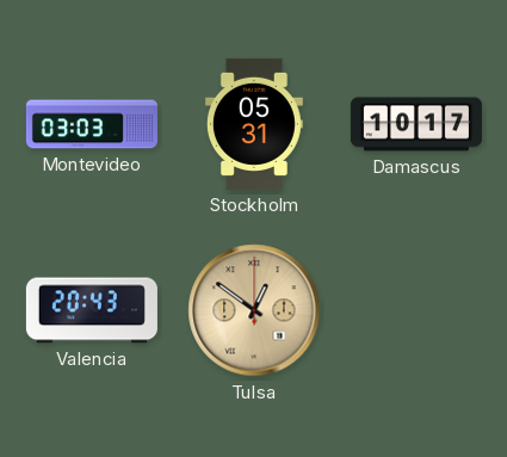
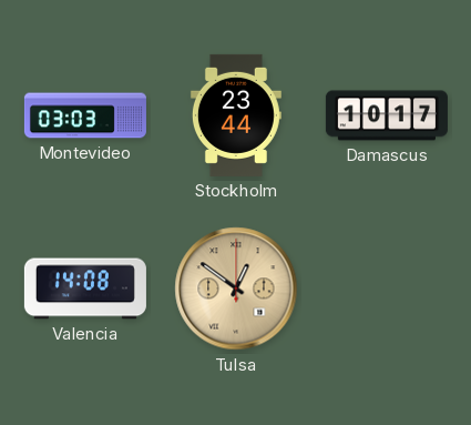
Stockholm: 05:31 -> 23:44
Valencia: 20:43 -> 14:08
